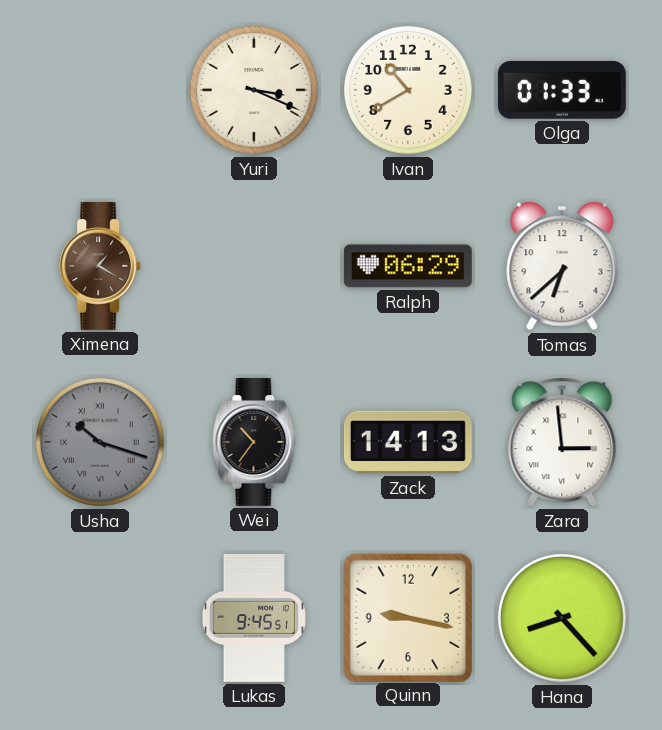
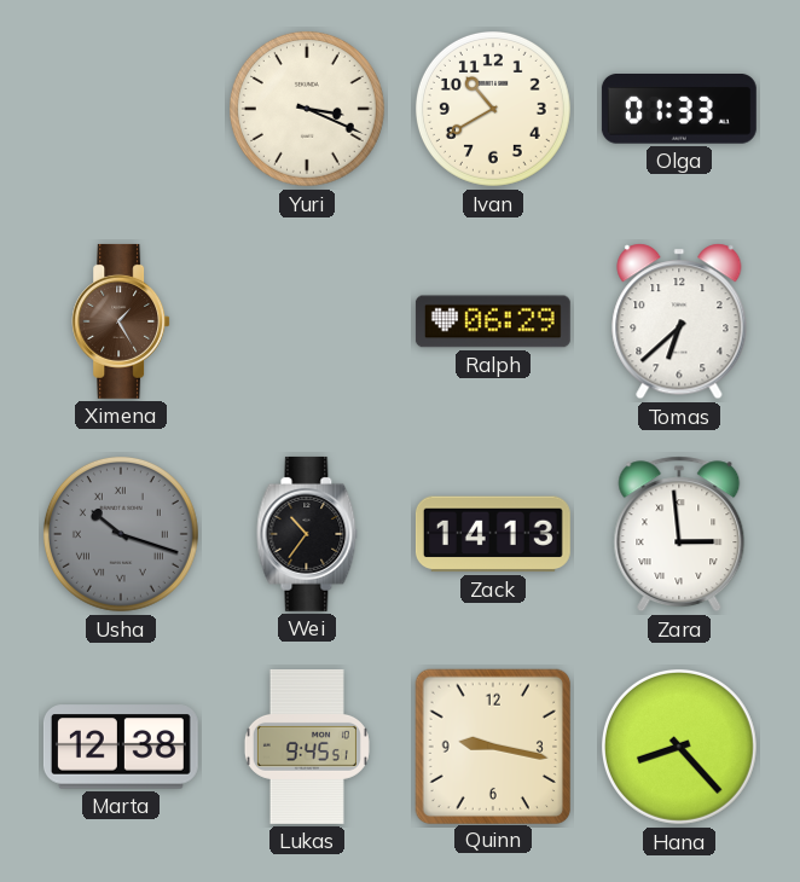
Ximena: 1:20 -> 1:25
Marta: none -> 12:38
